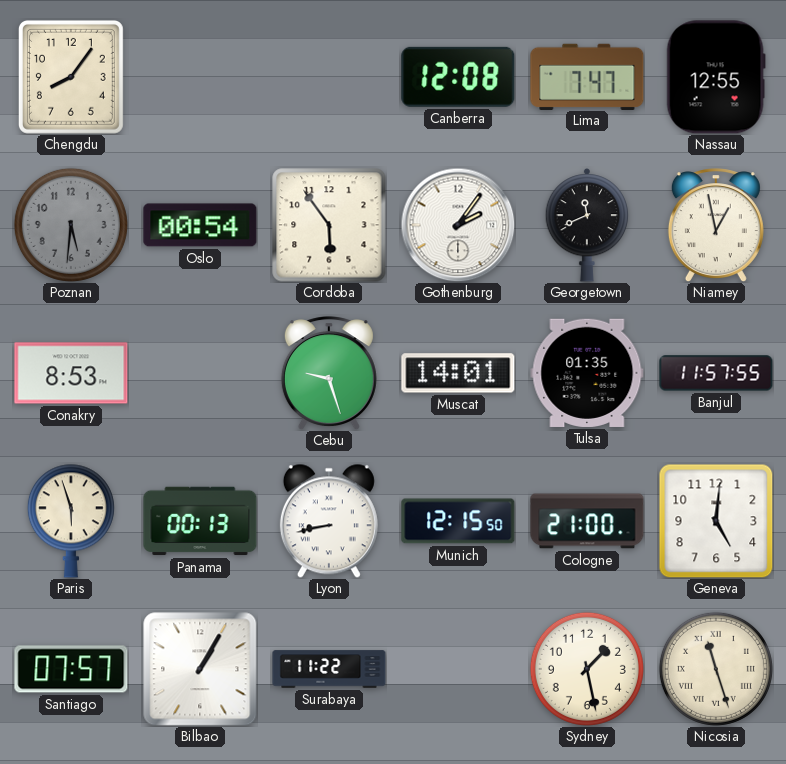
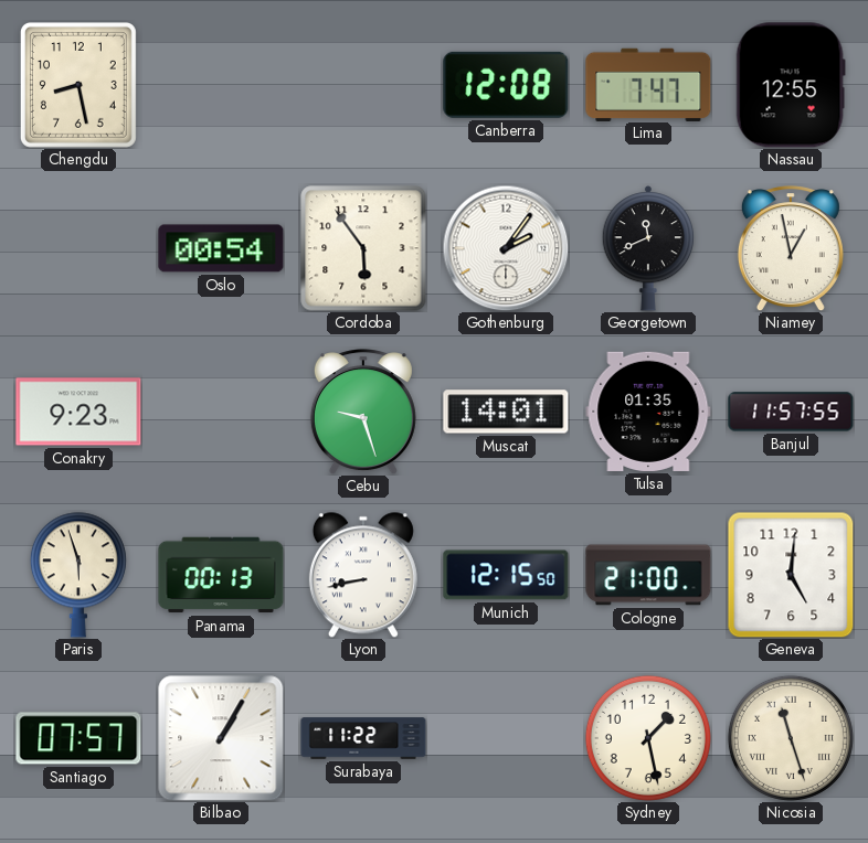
Chengdu: 8:06 -> 8:28
Poznan: 5:31 -> none
Conakry: 8:53 -> 9:23
